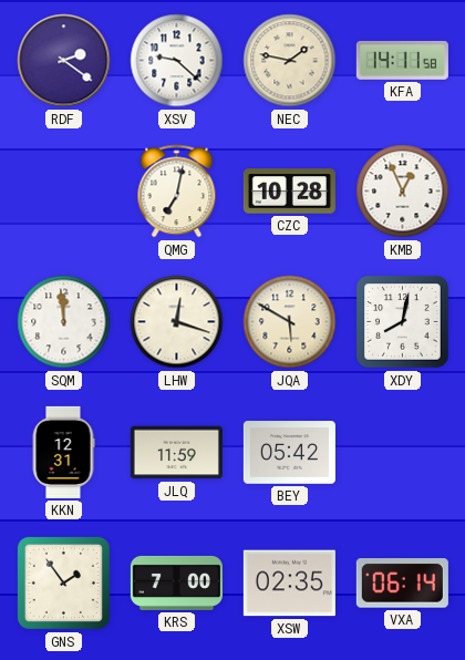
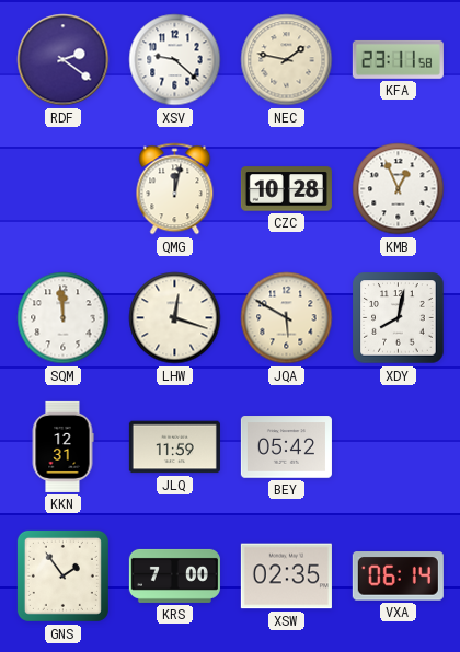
KFA: 14:11 -> 23:11
QMG: 7:02 -> 12:02
